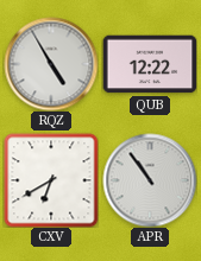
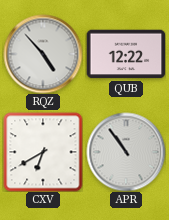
RQZ: 4:55 -> 4:53
